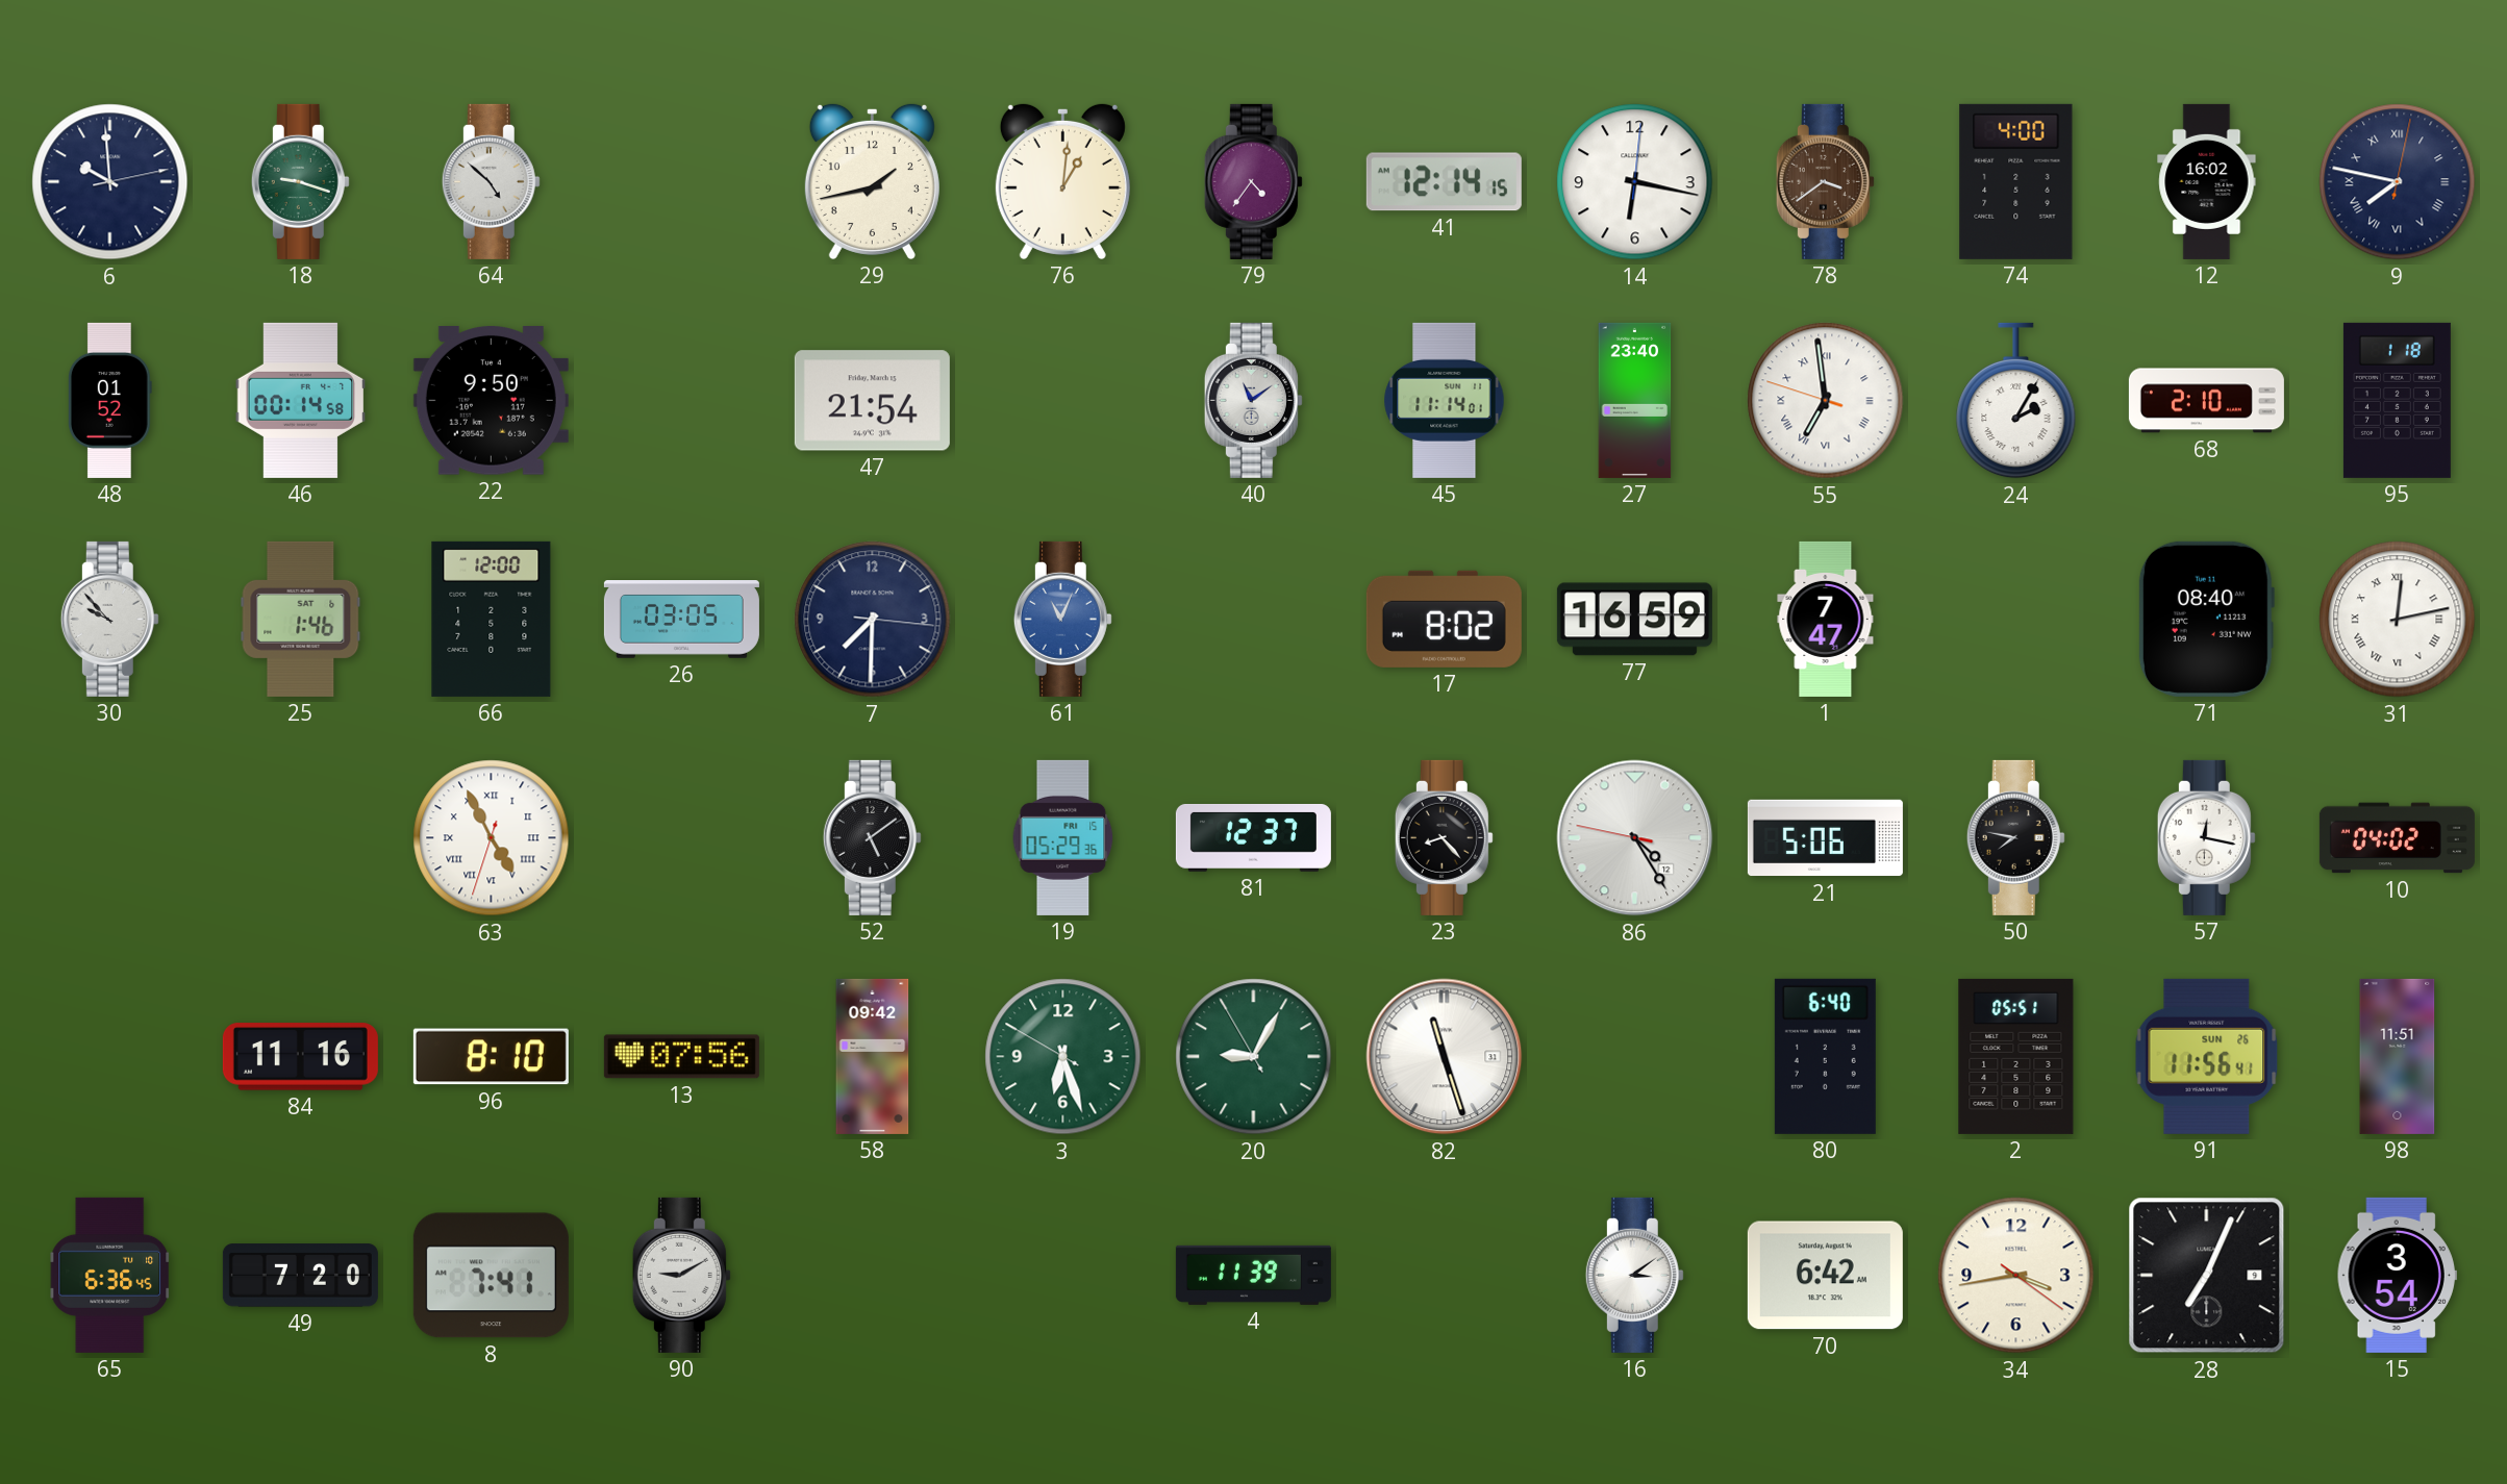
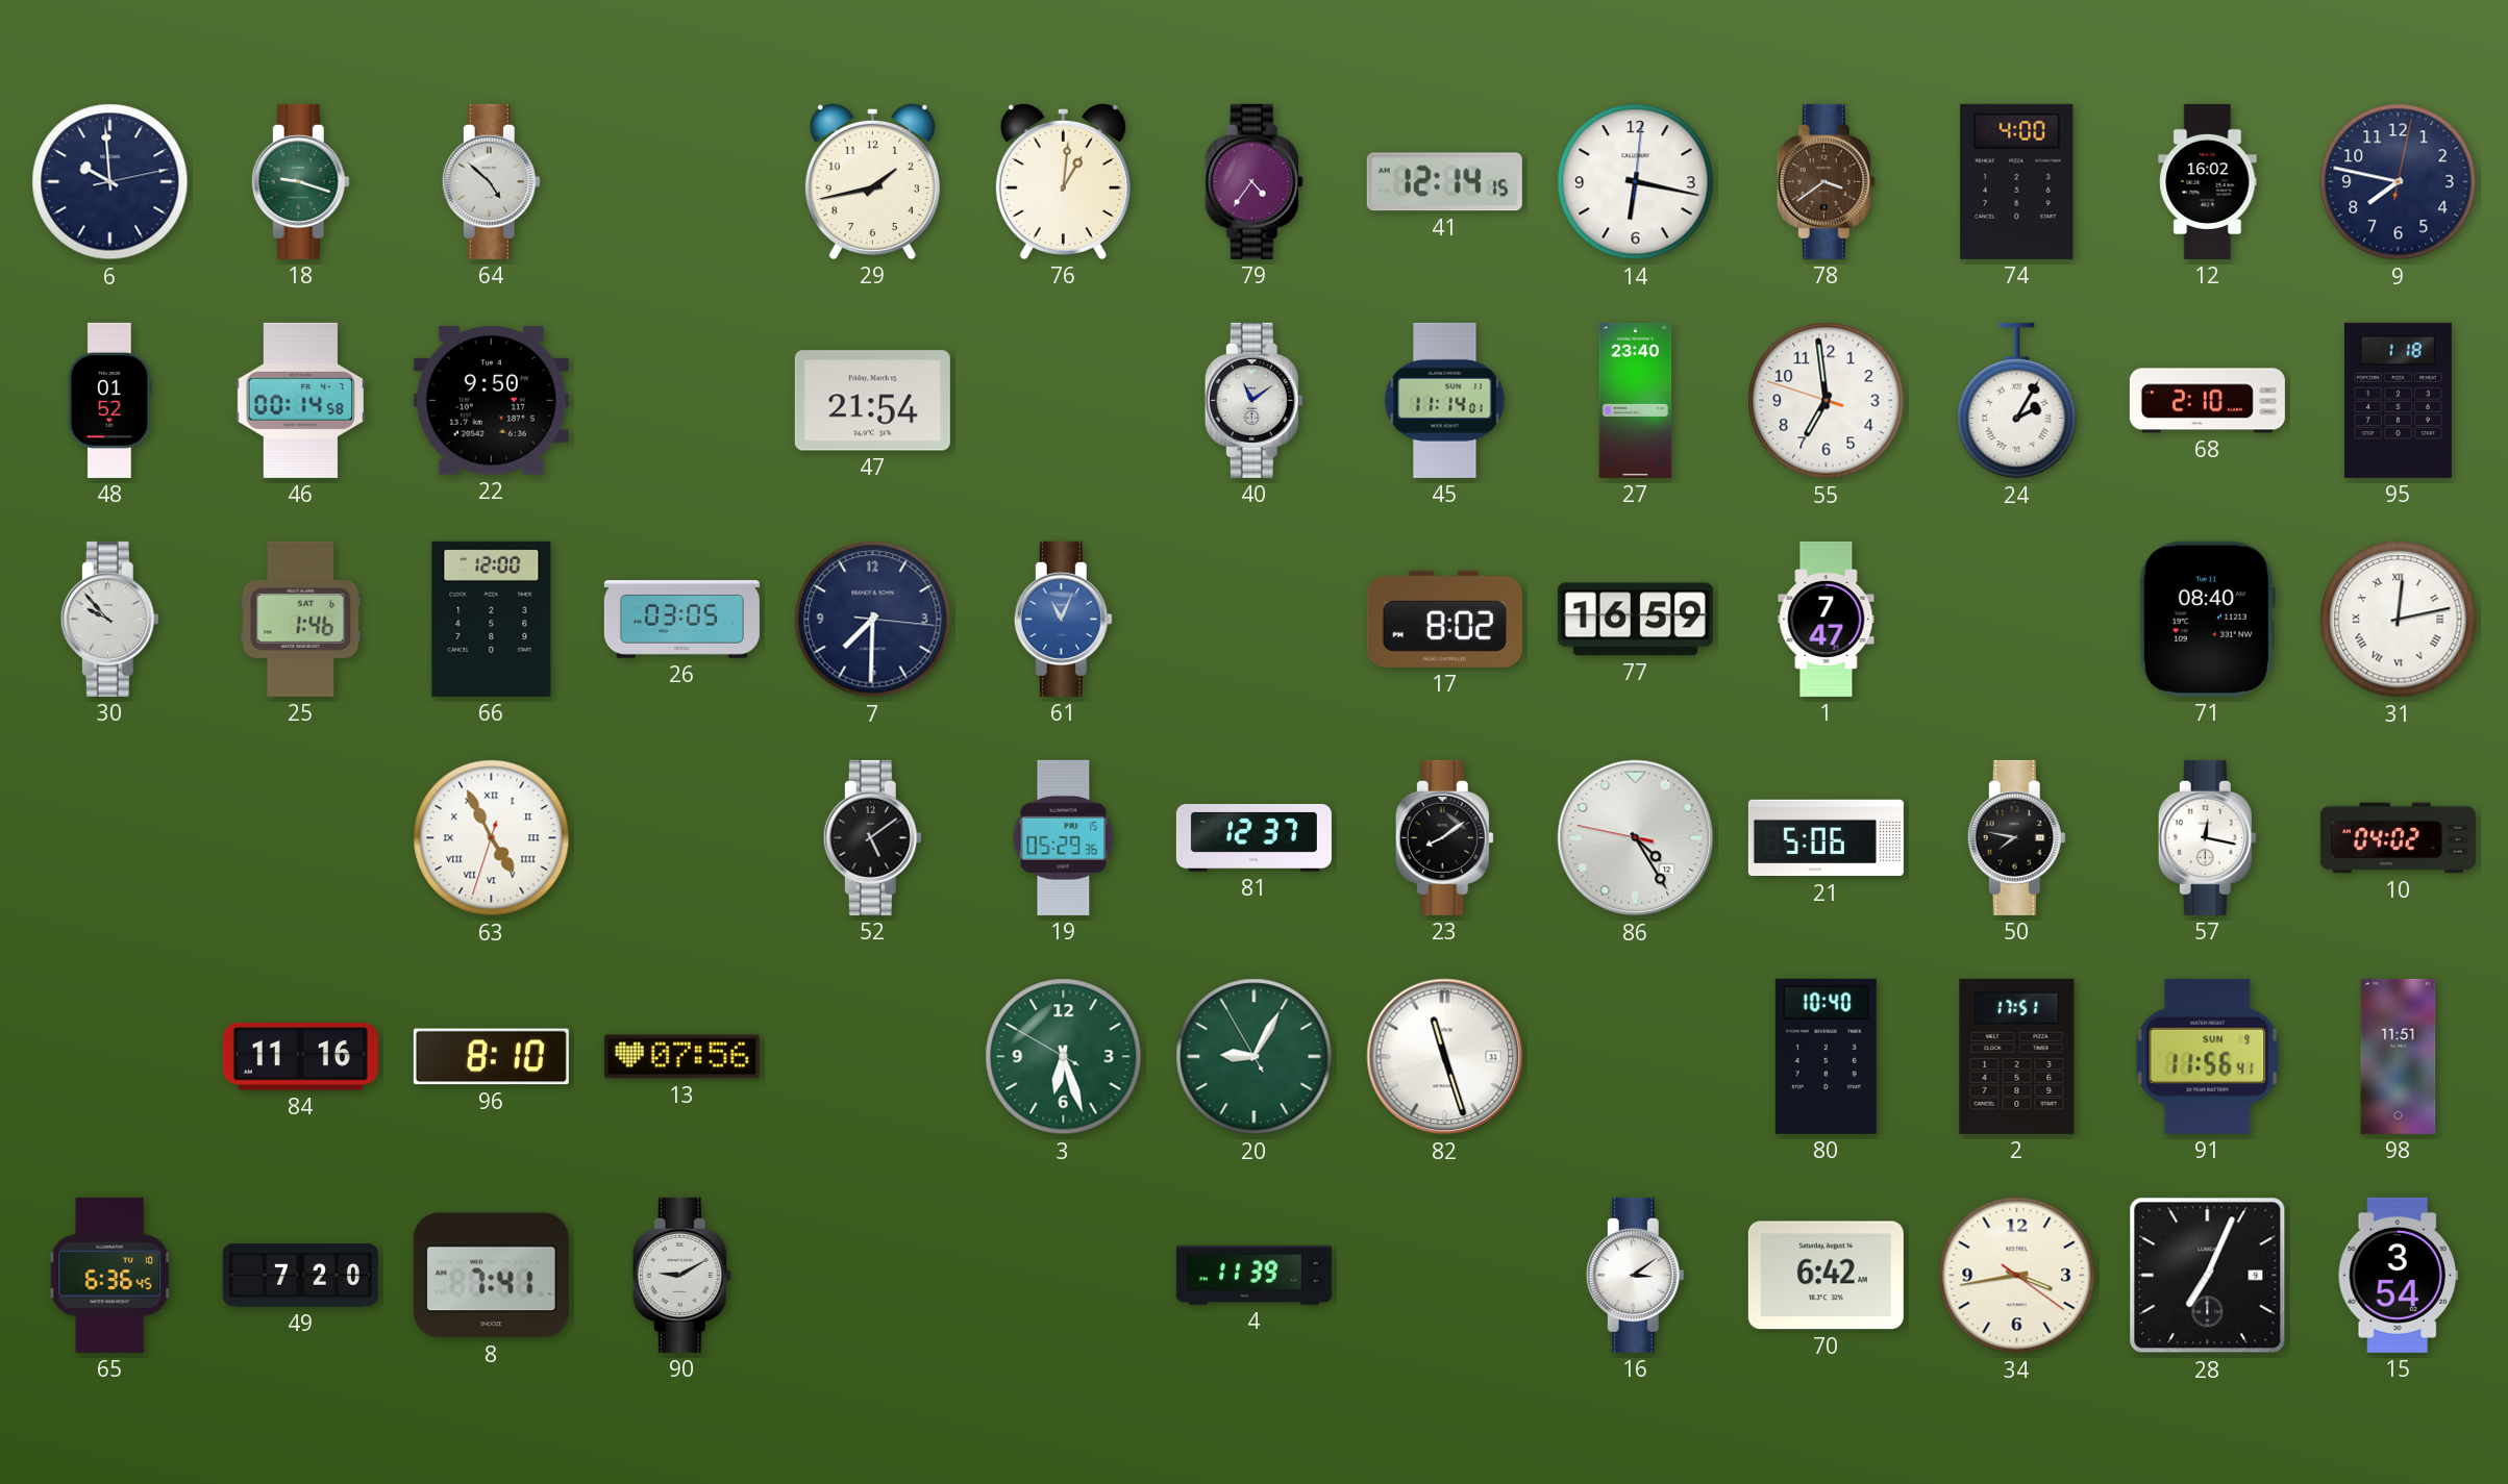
9 numerals: Roman -> Arabic
55 numerals: Roman -> Arabic
23: 8:23 -> 8:09
58: 09:42 -> none
80: 6:40 -> 10:40
2: 05:51 -> 17:51
91 date: SUN 26 -> SUN 9
